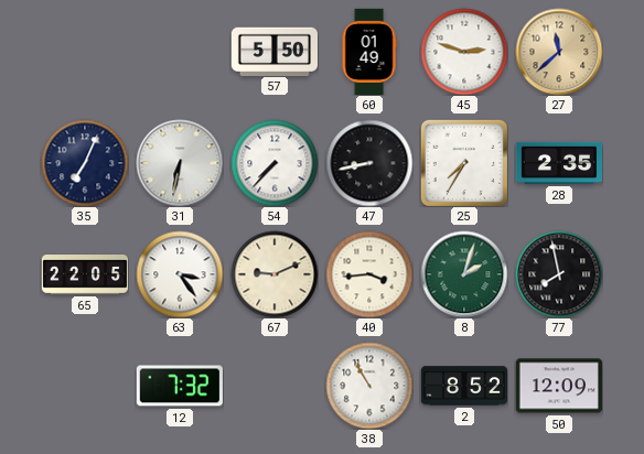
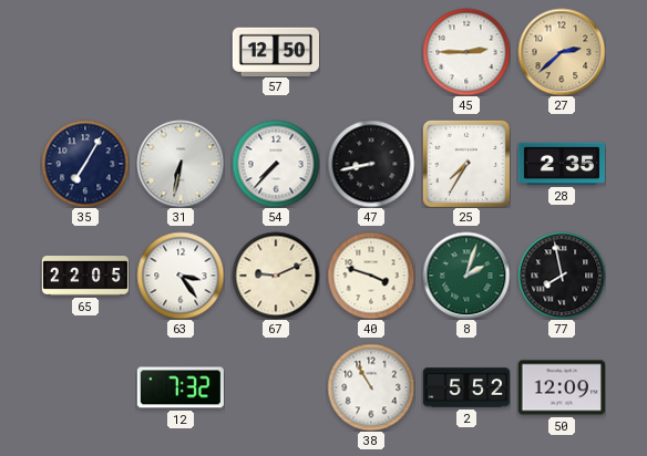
57: 5:50 -> 12:50
60: 01:49 -> none
45: 2:48 -> 2:45
27: 11:38 -> 2:38
35: 7:04 -> 7:05
40: 3:44 -> 3:48
2: 8:52 -> 5:52
